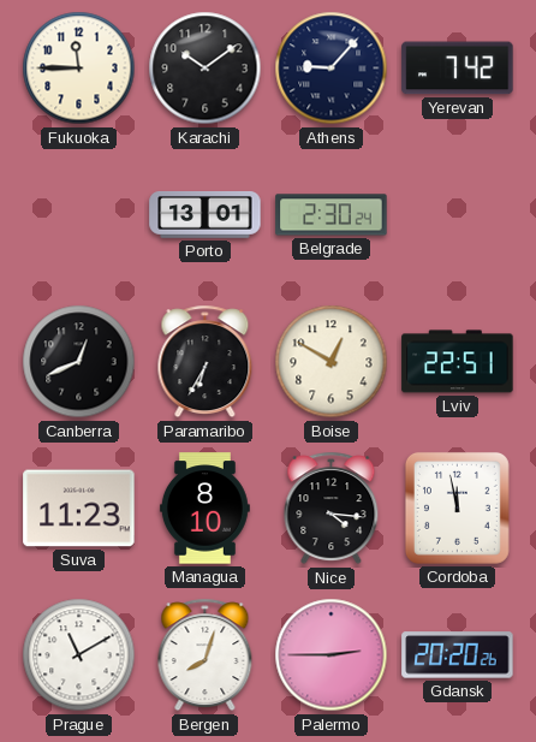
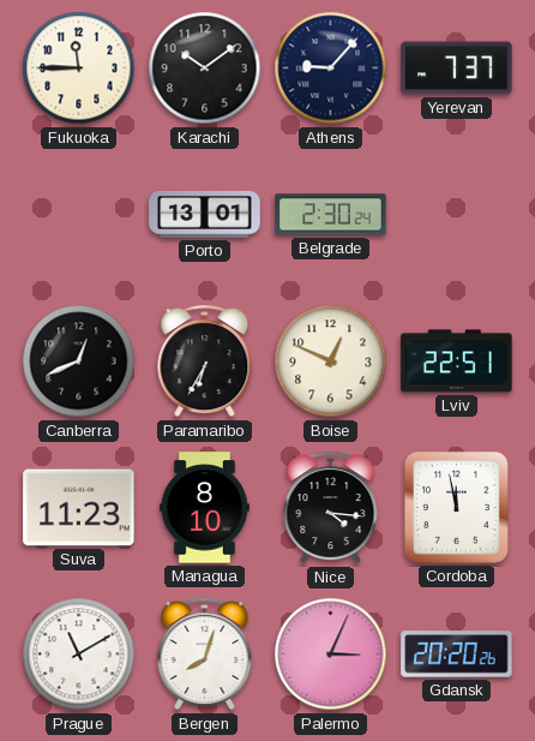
Yerevan: 7:42 -> 7:37
Boise: 12:50 -> 12:49
Palermo: 2:45 -> 3:04
